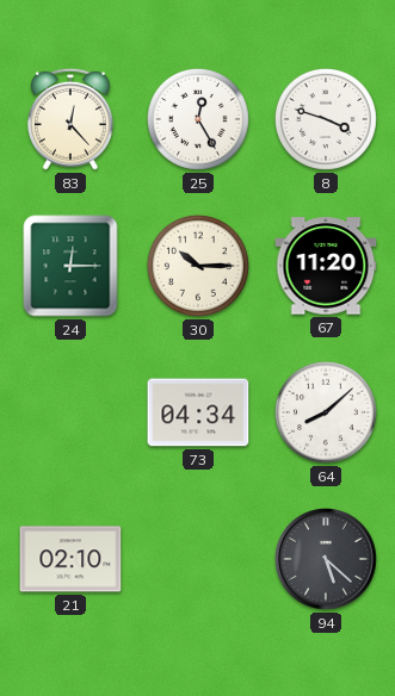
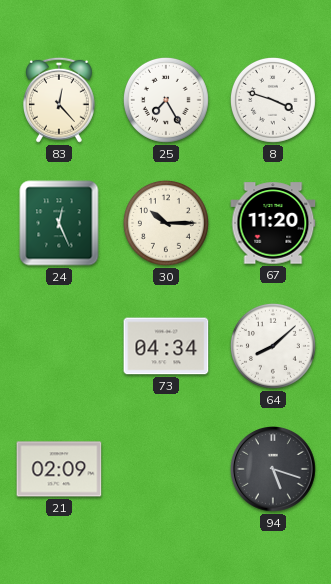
25: 12:25 -> 7:25
24: 12:15 -> 12:26
21: 02:10 -> 02:09
94: 5:22 -> 5:18
